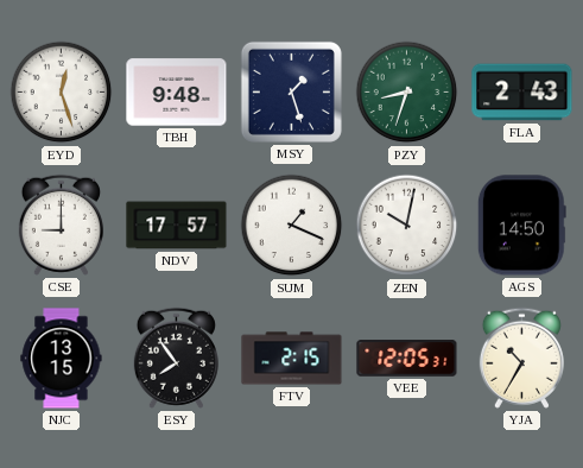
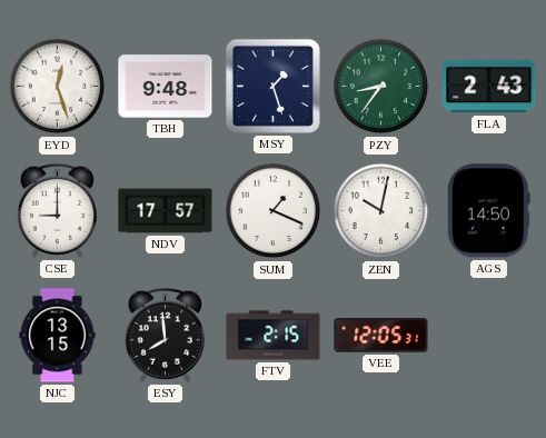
PZY: 8:33 -> 8:36
ESY: 7:54 -> 7:59
YJA: 10:35 -> none
